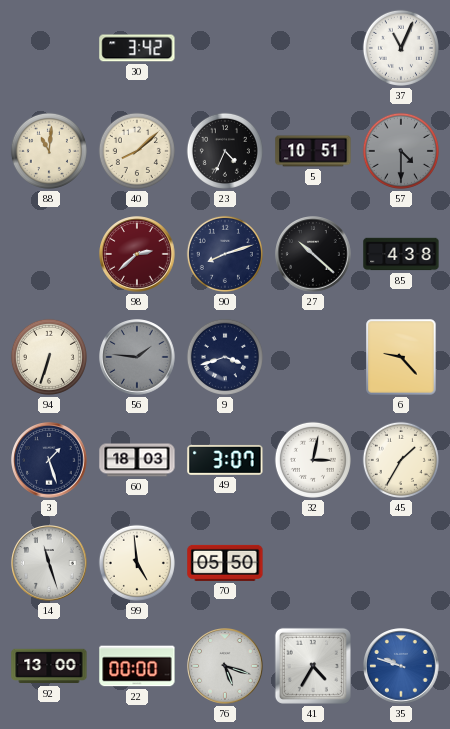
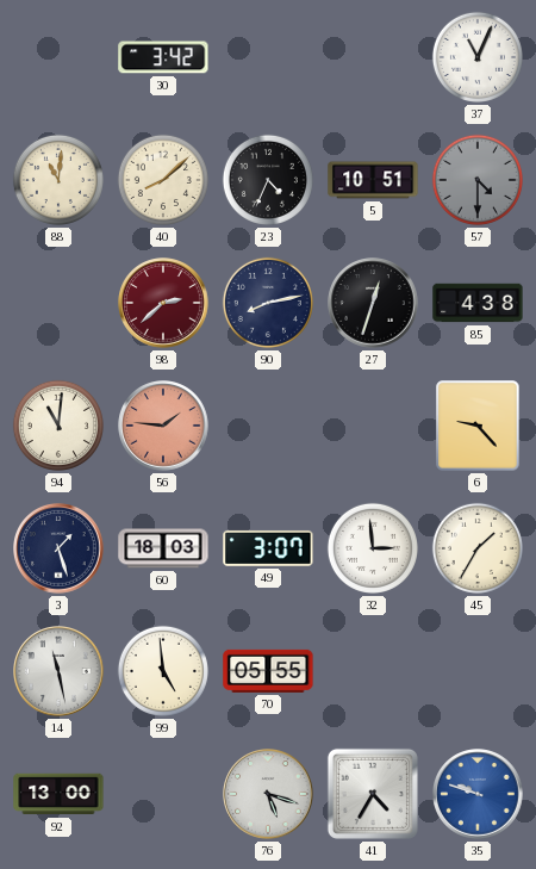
90: 8:12 -> 8:13
27: 10:22 -> 12:33
94: 6:33 -> 11:01
56 dial: grey -> salmon
9: 3:42 -> none
32: 3:02 -> 2:59
14: 11:27 -> 11:28
70: 05:50 -> 05:55
22: 00:00 -> none
